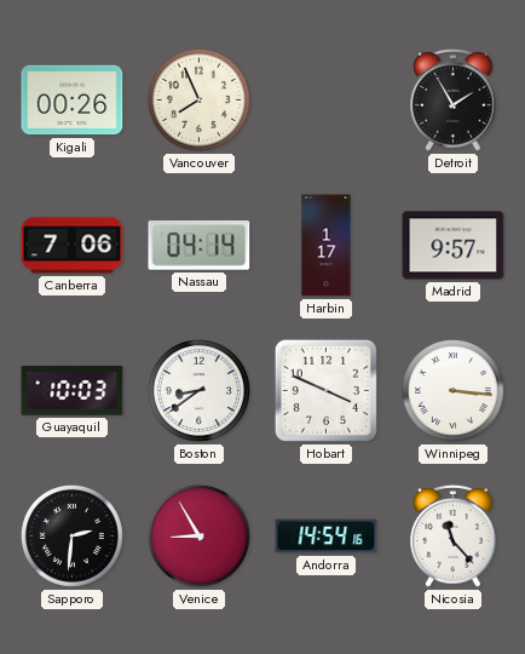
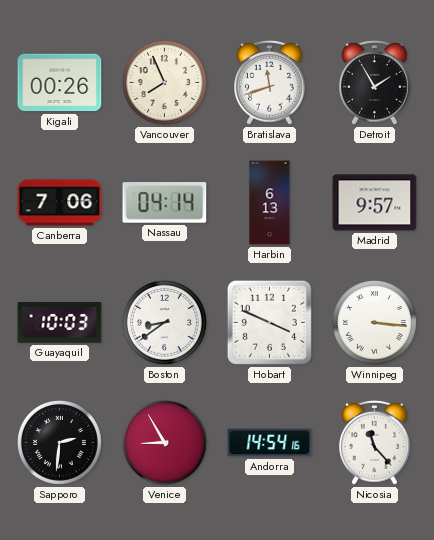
Bratislava: none -> 11:42
Harbin: 1:17 -> 6:13
